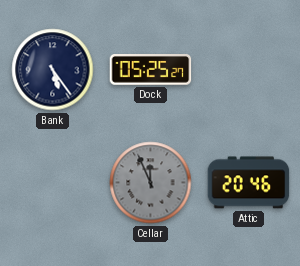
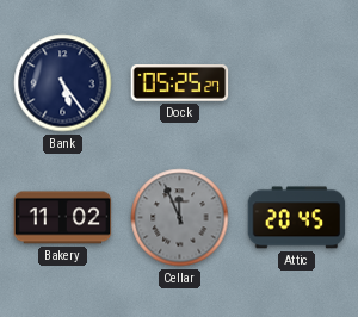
Bakery: none -> 11:02
Attic: 20:46 -> 20:45
